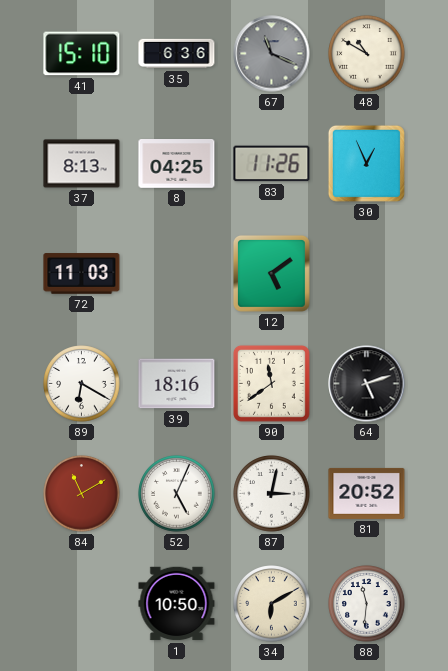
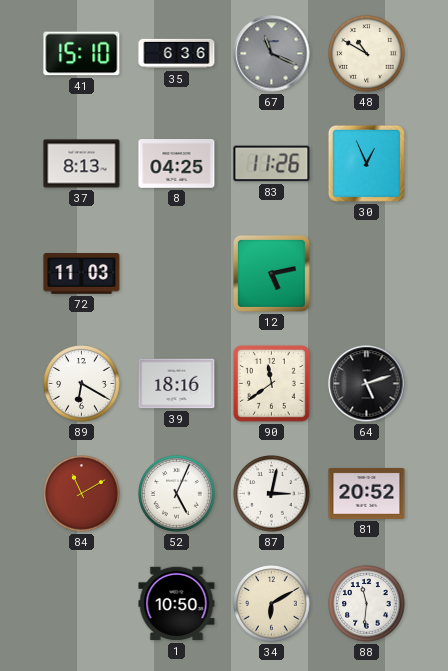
12: 5:09 -> 5:13
